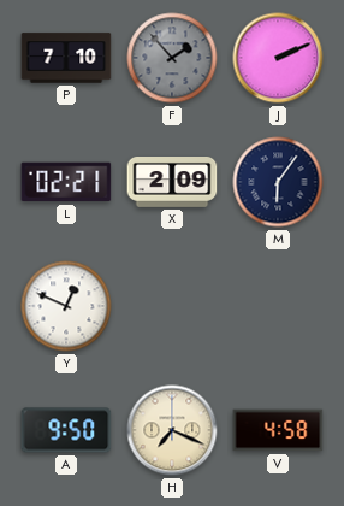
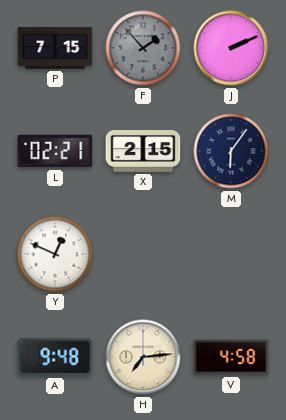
P: 7:10 -> 7:15
X: 2:09 -> 2:15
A: 9:50 -> 9:48
H: 7:19 -> 7:14
